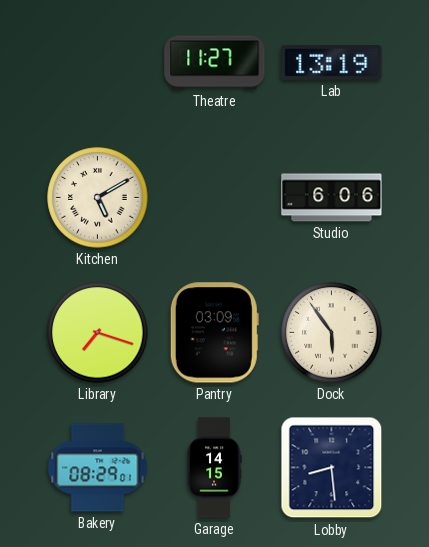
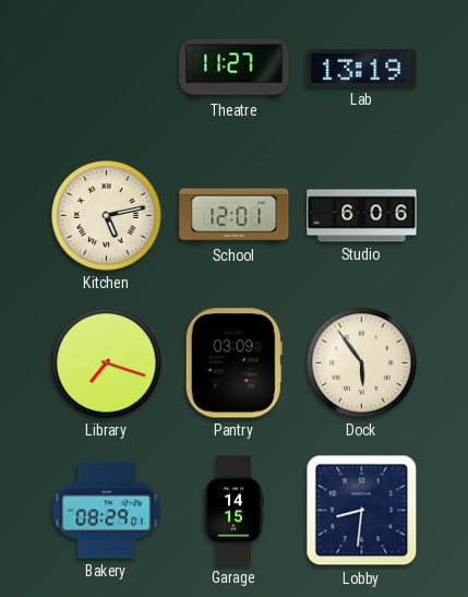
Kitchen: 5:10 -> 5:13
School: none -> 12:01
Lobby: 8:29 -> 8:31
